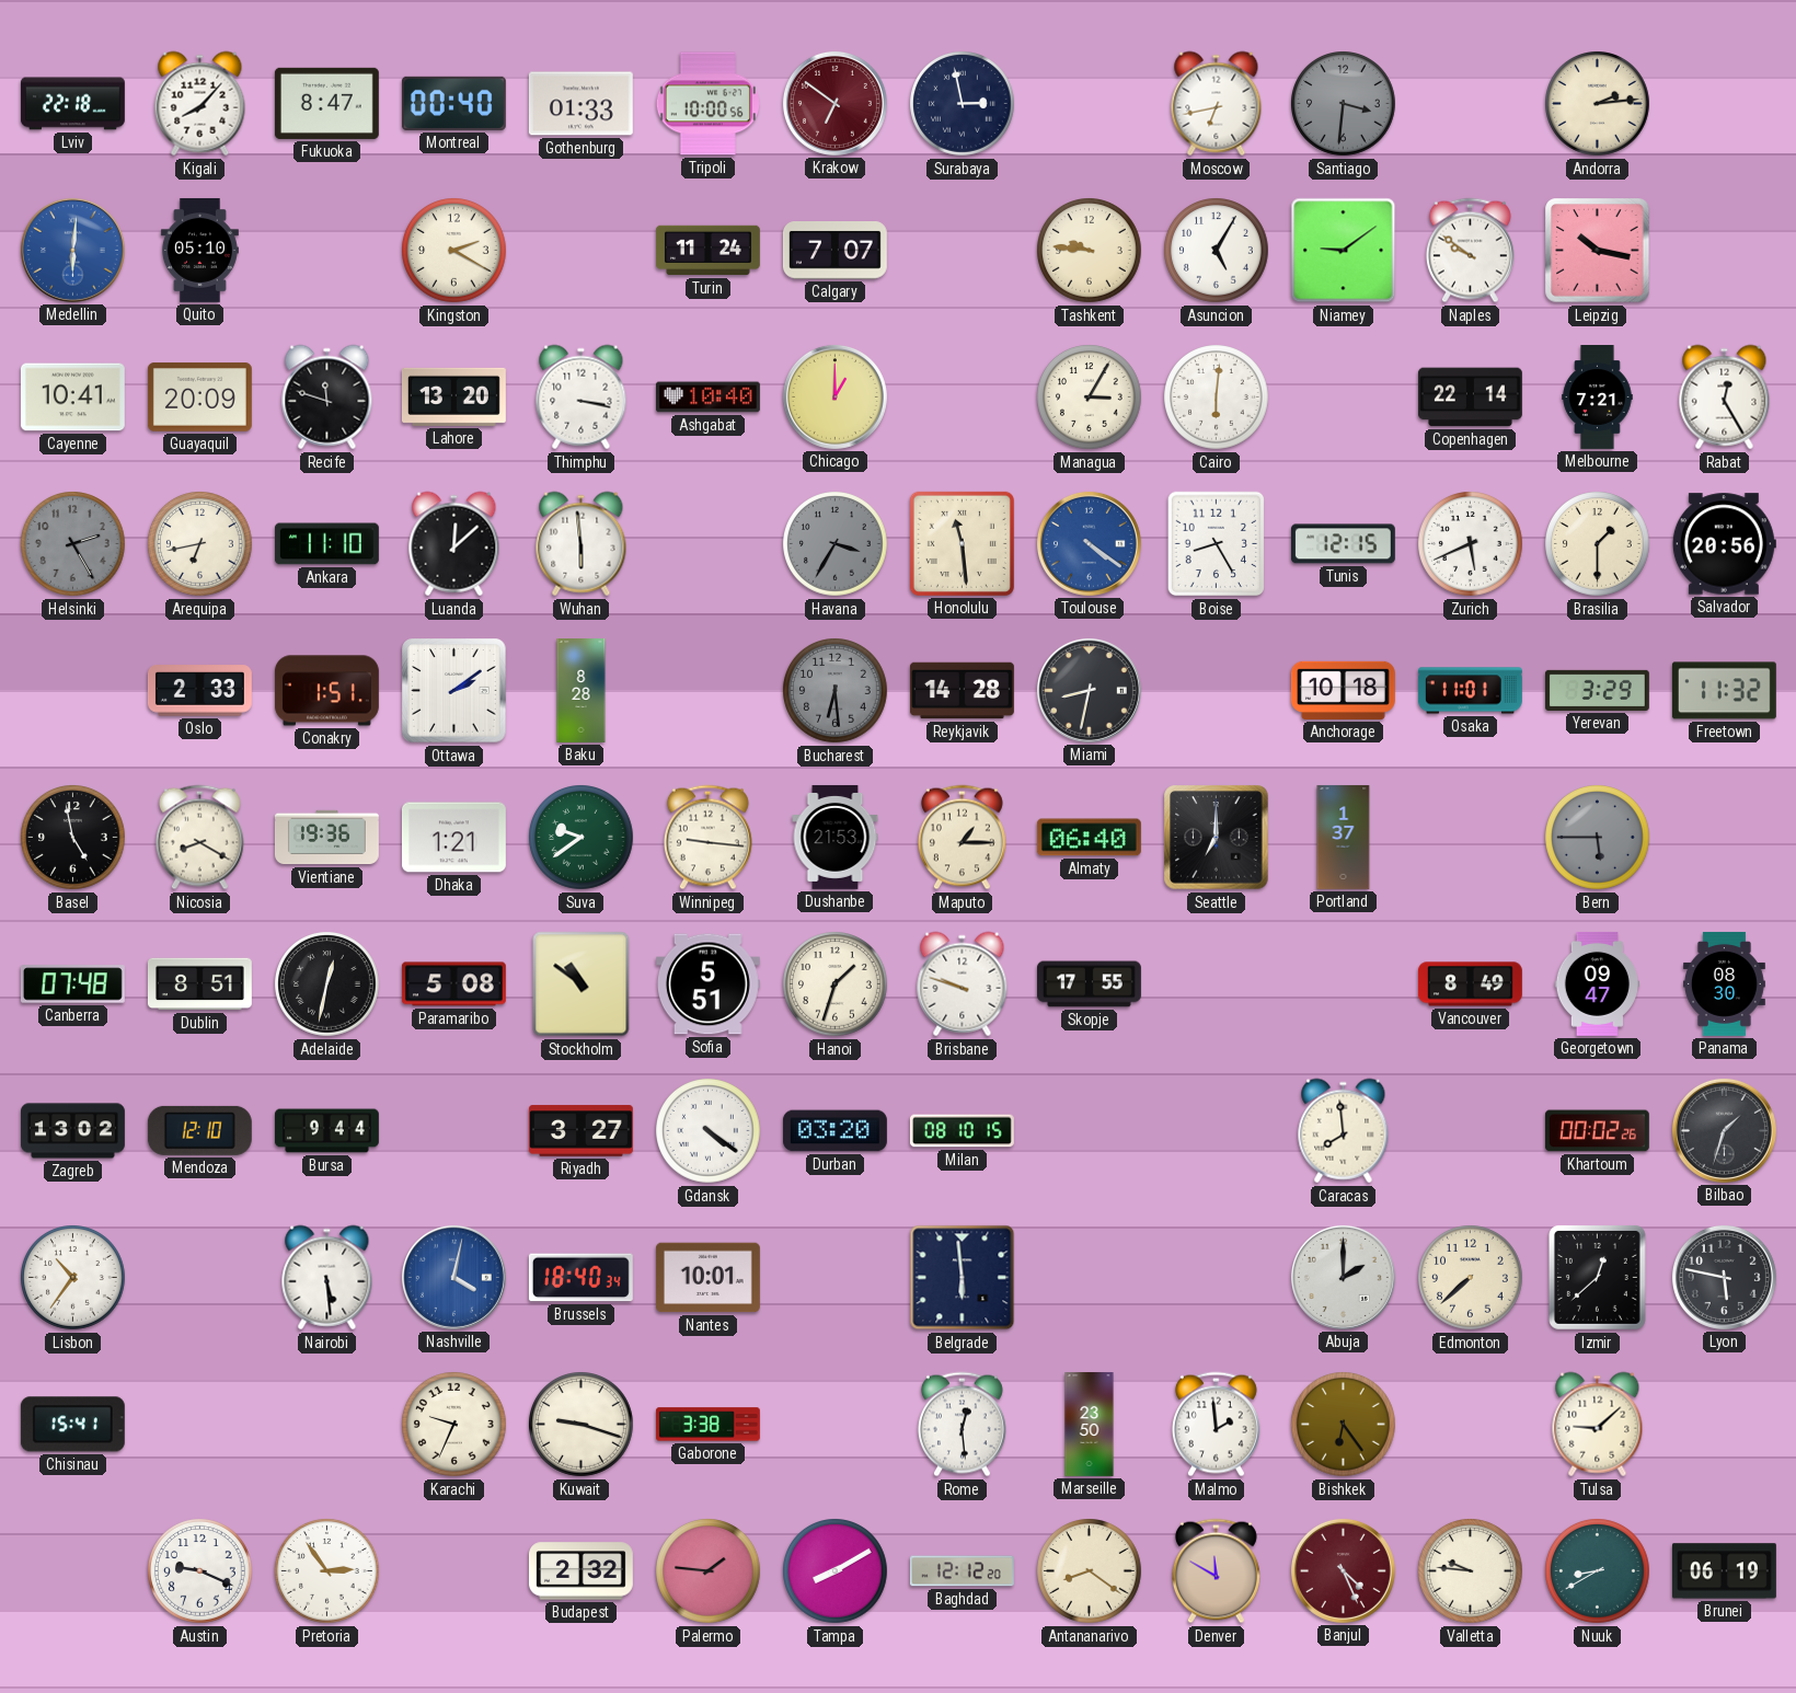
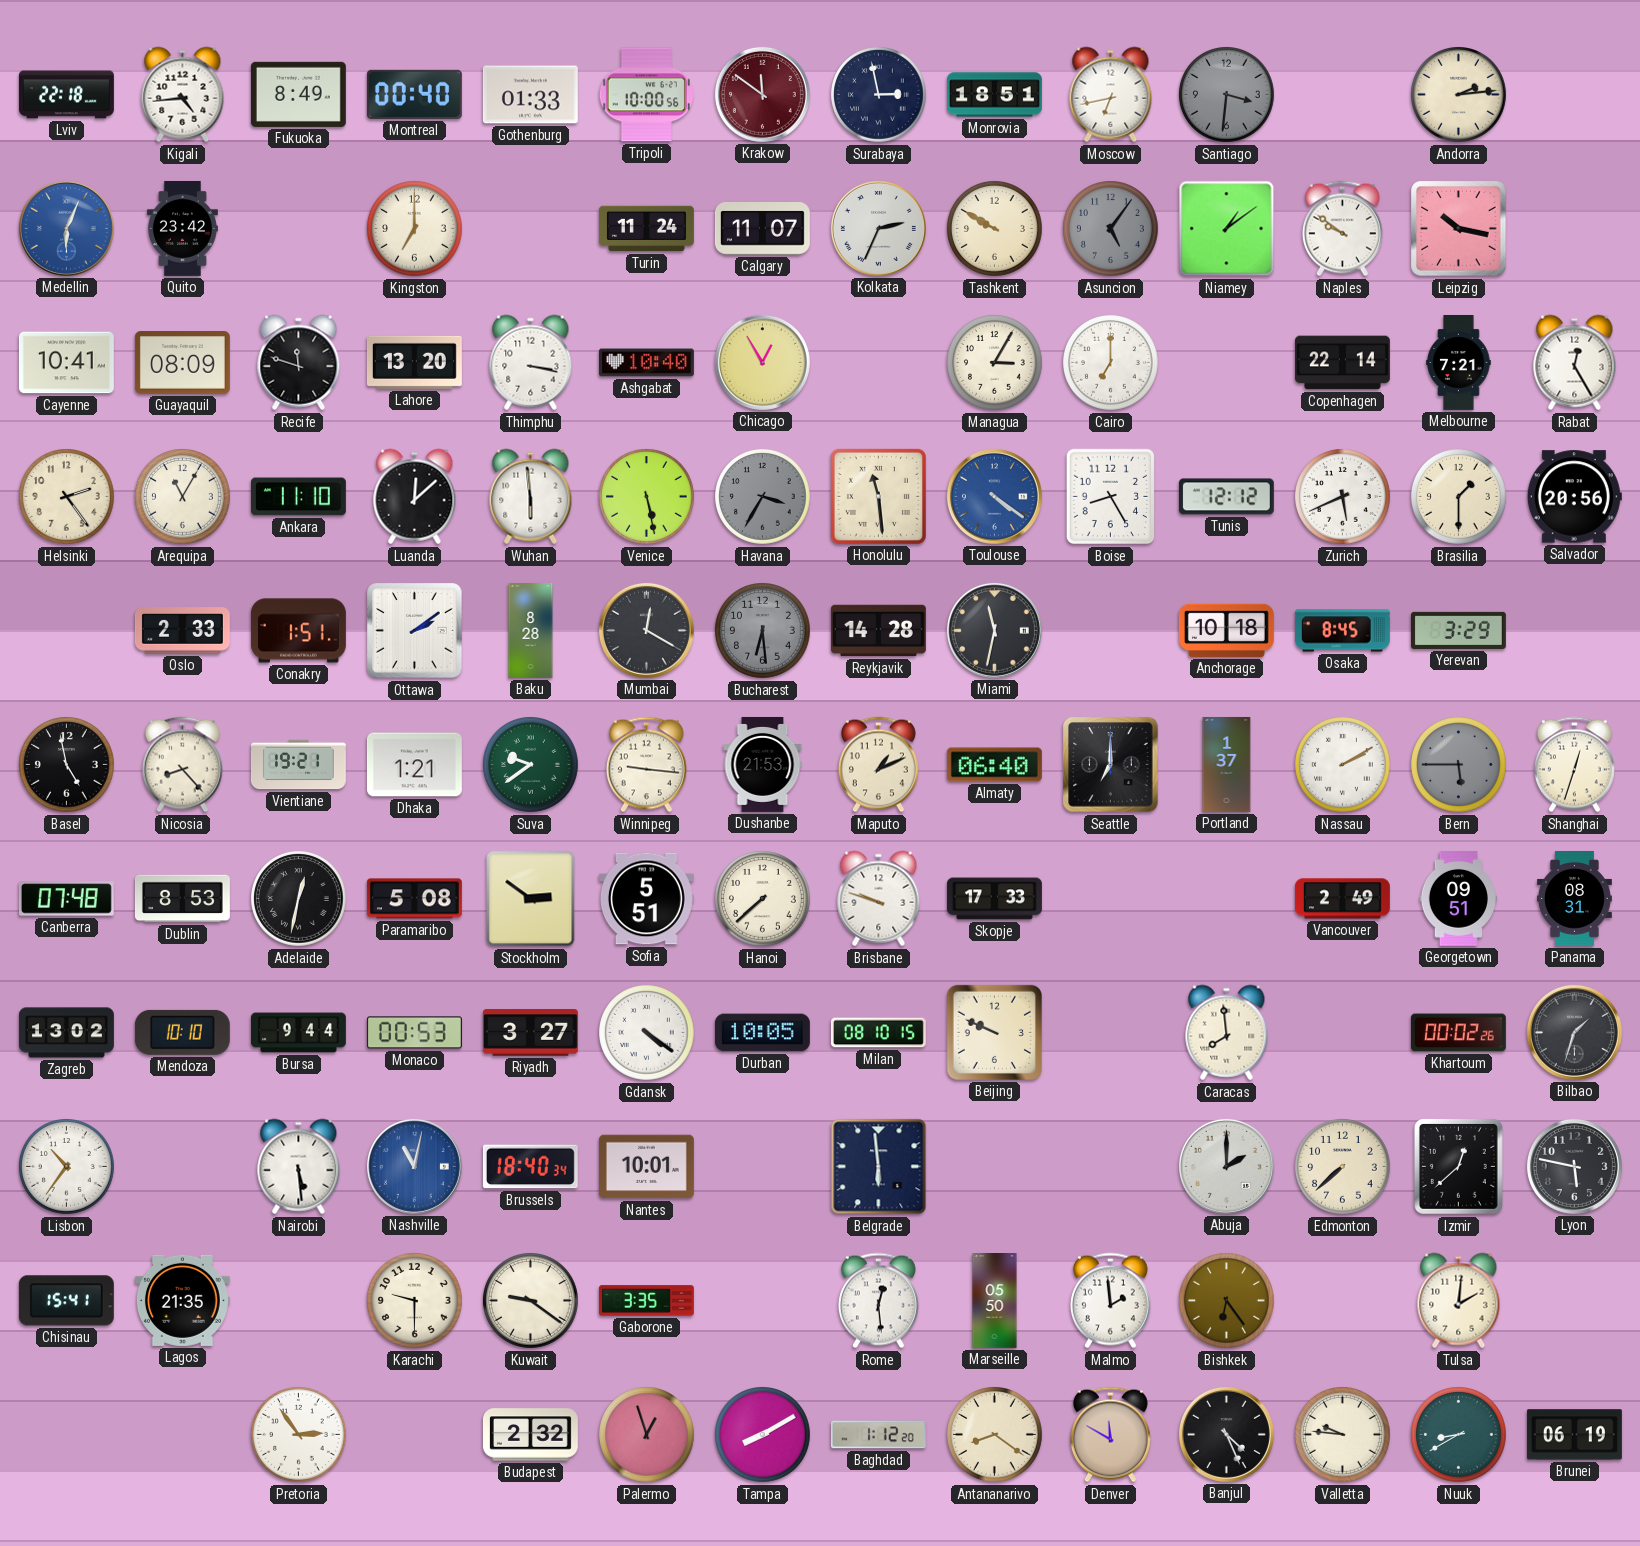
Kigali: 8:07 -> 4:44
Fukuoka: 8:47 -> 8:49
Krakow: 6:51 -> 11:51
Monrovia: none -> 18:51
Medellin: 6:01 -> 6:04
Quito: 05:10 -> 23:42
Kingston: 2:20 -> 7:00
Calgary: 7:07 -> 11:07
Kolkata: none -> 2:34
Tashkent: 9:46 -> 9:50
Asuncion: 5:05 -> 5:06
Asuncion dial: white -> grey
Niamey: 9:09 -> 1:09
Guayaquil: 20:09 -> 08:09
Chicago: 1:00 -> 12:55
Cairo: 6:01 -> 7:00
Helsinki: 2:25 -> 2:24
Helsinki dial: grey -> cream
Arequipa: 6:43 -> 11:05
Venice: none -> 5:28
Tunis: 12:15 -> 12:12
Mumbai: none -> 12:20
Miami: 8:32 -> 11:32
Osaka: 11:01 -> 8:45
Freetown: 11:32 -> none
Nicosia: 8:20 -> 8:23
Vientiane: 19:36 -> 19:21
Maputo: 1:15 -> 1:11
Nassau: none -> 2:10
Shanghai: none -> 12:33
Dublin: 8:51 -> 8:53
Stockholm: 10:51 -> 2:51
Hanoi: 1:33 -> 7:38
Skopje: 17:55 -> 17:33
Vancouver: 8:49 -> 2:49
Georgetown: 09:47 -> 09:51
Panama: 08:30 -> 08:31
Mendoza: 12:10 -> 10:10
Monaco: none -> 00:53
Durban: 03:20 -> 10:05
Beijing: none -> 9:49
Nashville: 4:02 -> 11:02
Lagos: none -> 21:35
Karachi: 9:34 -> 9:30
Kuwait: 9:18 -> 9:21
Gaborone: 3:38 -> 3:35
Marseille: 23:50 -> 05:50
Tulsa: 9:08 -> 2:01
Austin: 9:19 -> none
Palermo: 1:46 -> 12:57
Baghdad: 12:12 -> 1:12
Banjul dial: burgundy -> black
